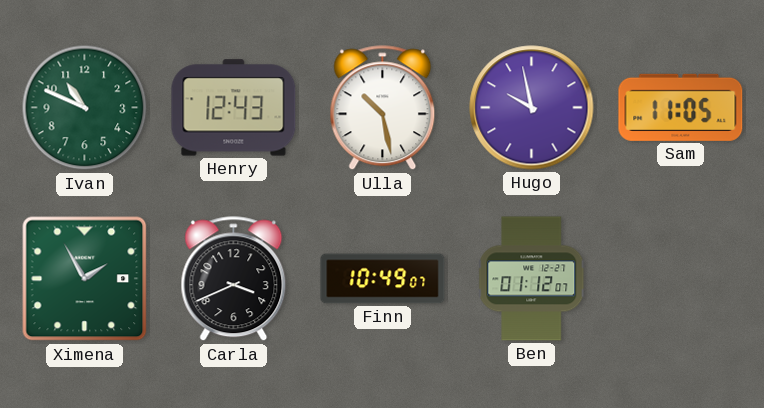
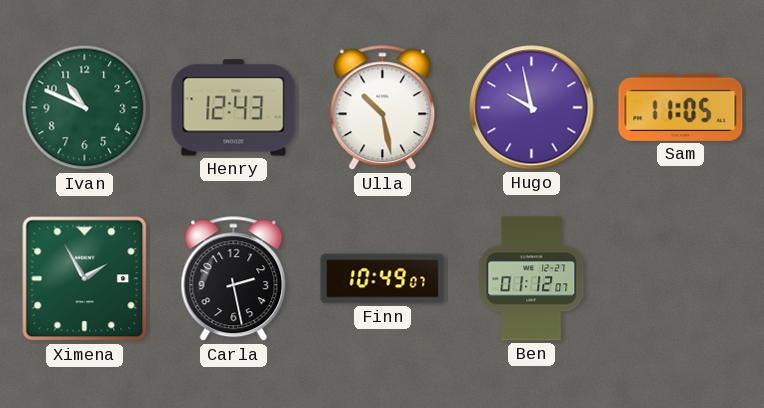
Carla: 3:41 -> 2:28
